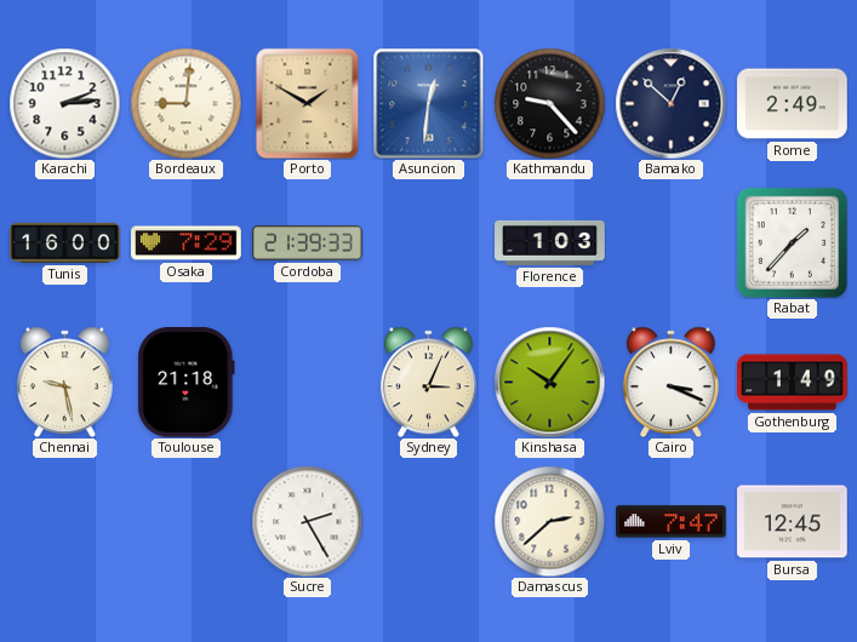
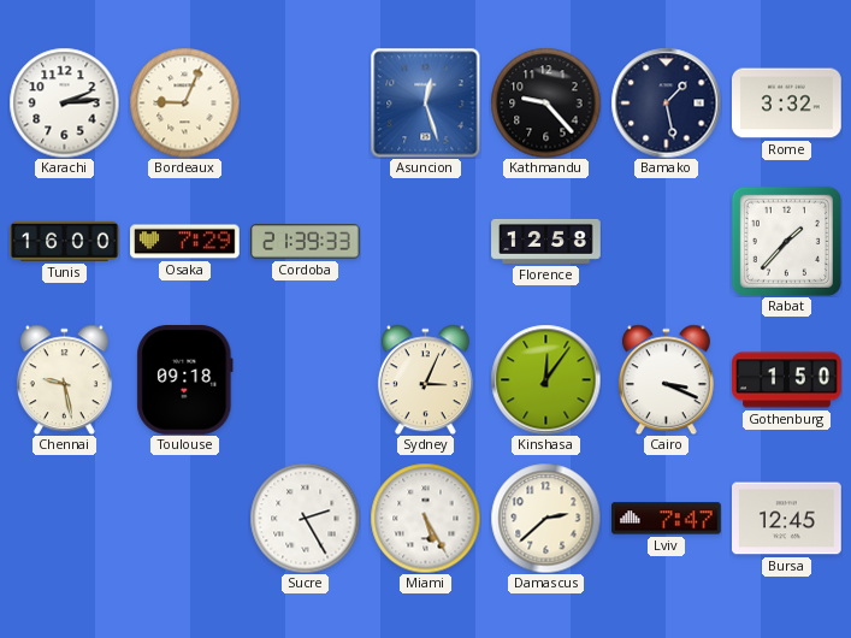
Bordeaux: 9:01 -> 9:04
Porto: 1:50 -> none
Asuncion: 12:31 -> 12:27
Bamako: 12:52 -> 1:28
Rome: 2:49 -> 3:32
Florence: 1:03 -> 12:58
Toulouse: 21:18 -> 09:18
Kinshasa: 10:06 -> 12:06
Gothenburg: 1:49 -> 1:50
Miami: none -> 5:25
